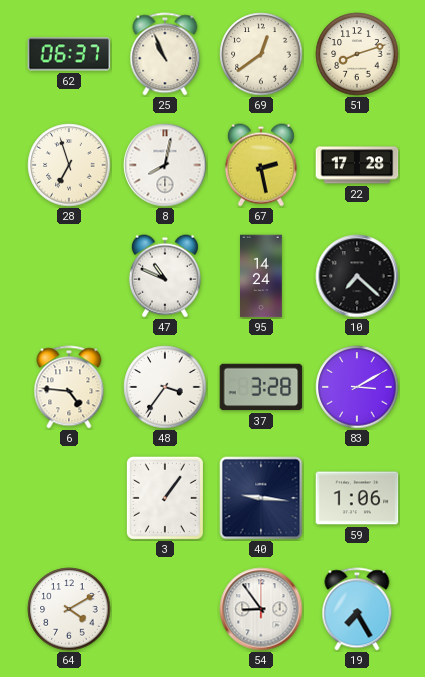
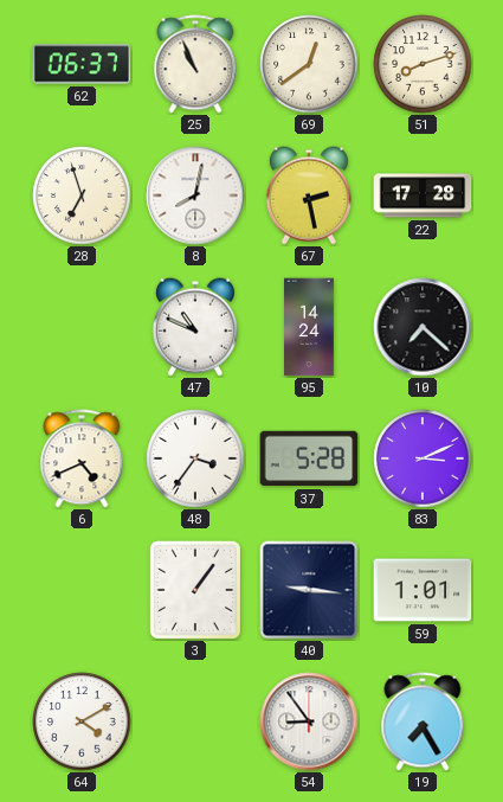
6: 4:46 -> 4:41
37: 3:28 -> 5:28
83: 3:10 -> 3:11
59: 1:06 -> 1:01
